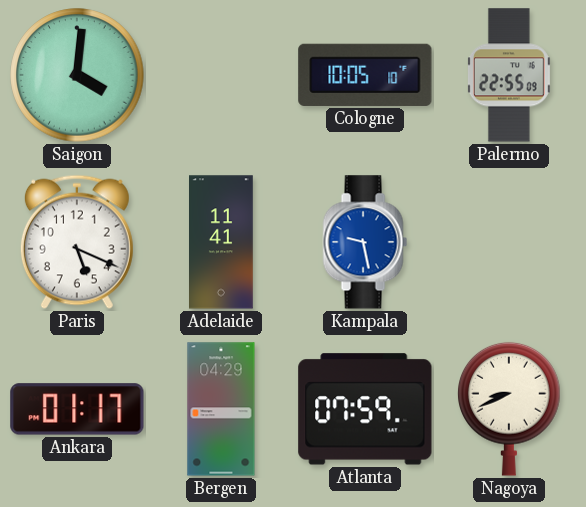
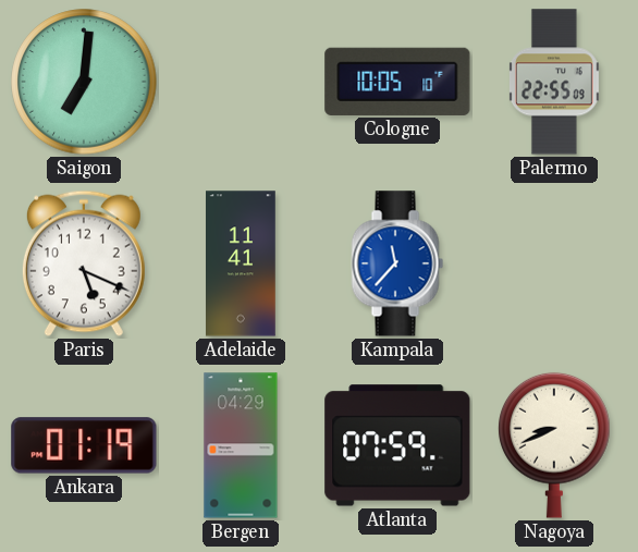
Saigon: 4:01 -> 7:01
Kampala: 9:28 -> 11:37
Ankara: 01:17 -> 01:19
